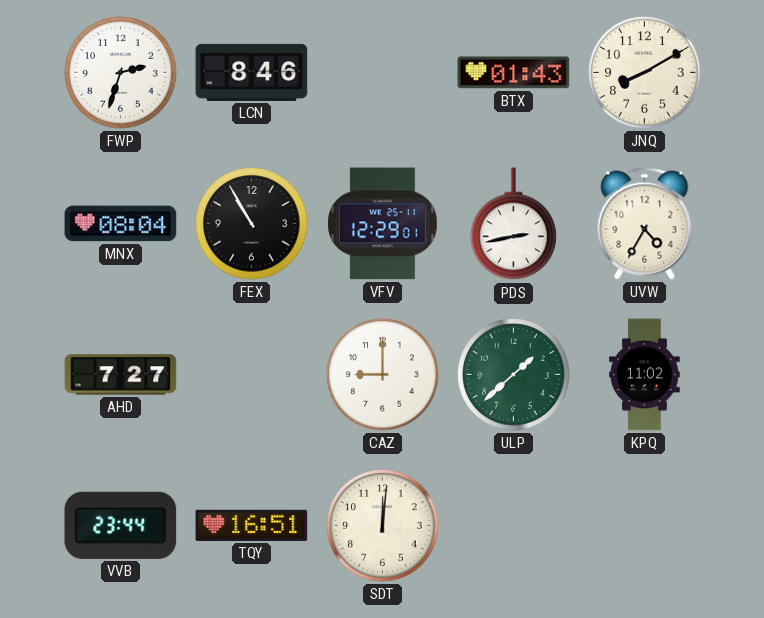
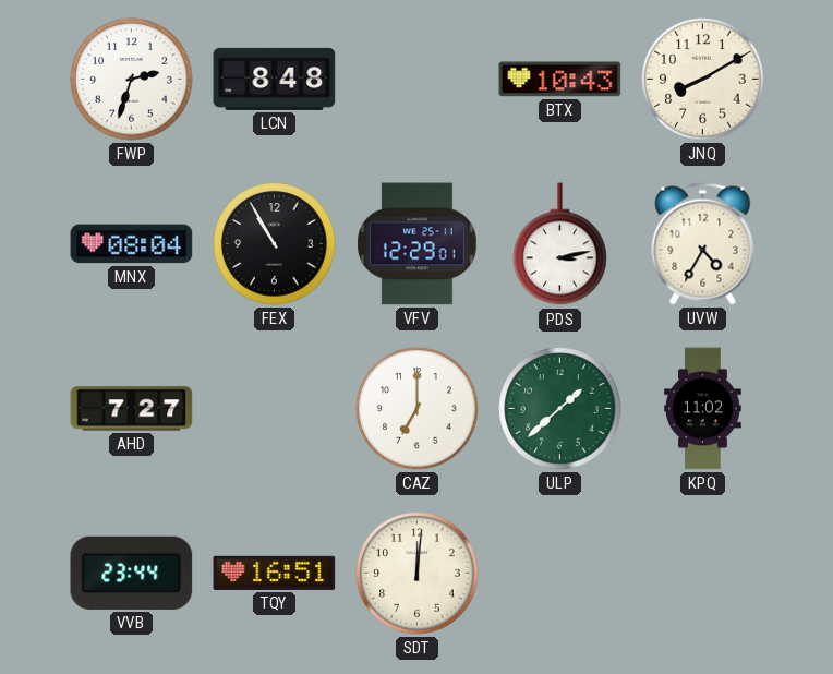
LCN: 8:46 -> 8:48
BTX: 01:43 -> 10:43
PDS: 2:43 -> 3:13
CAZ: 9:00 -> 7:00
